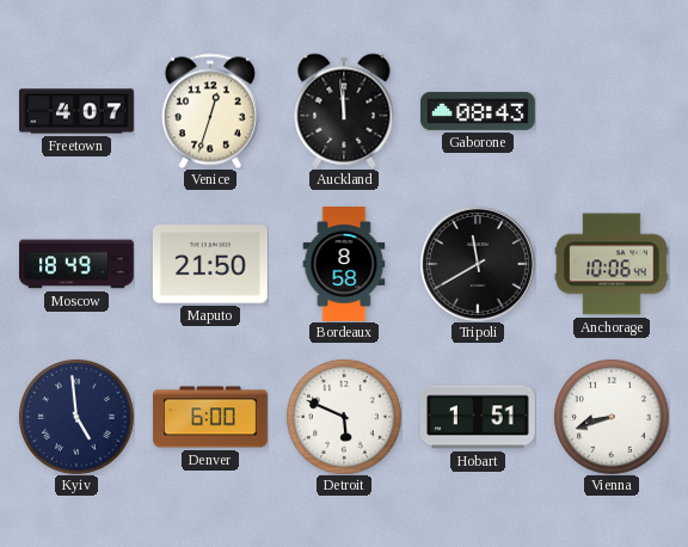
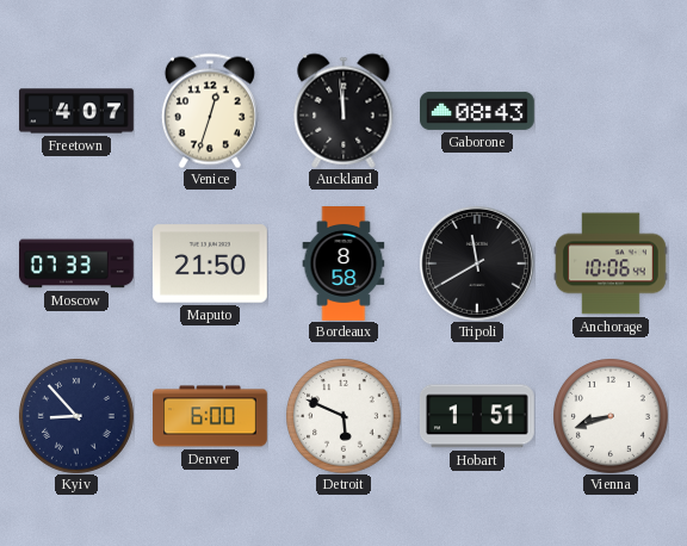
Moscow: 18:49 -> 07:33
Kyiv: 4:59 -> 8:53
